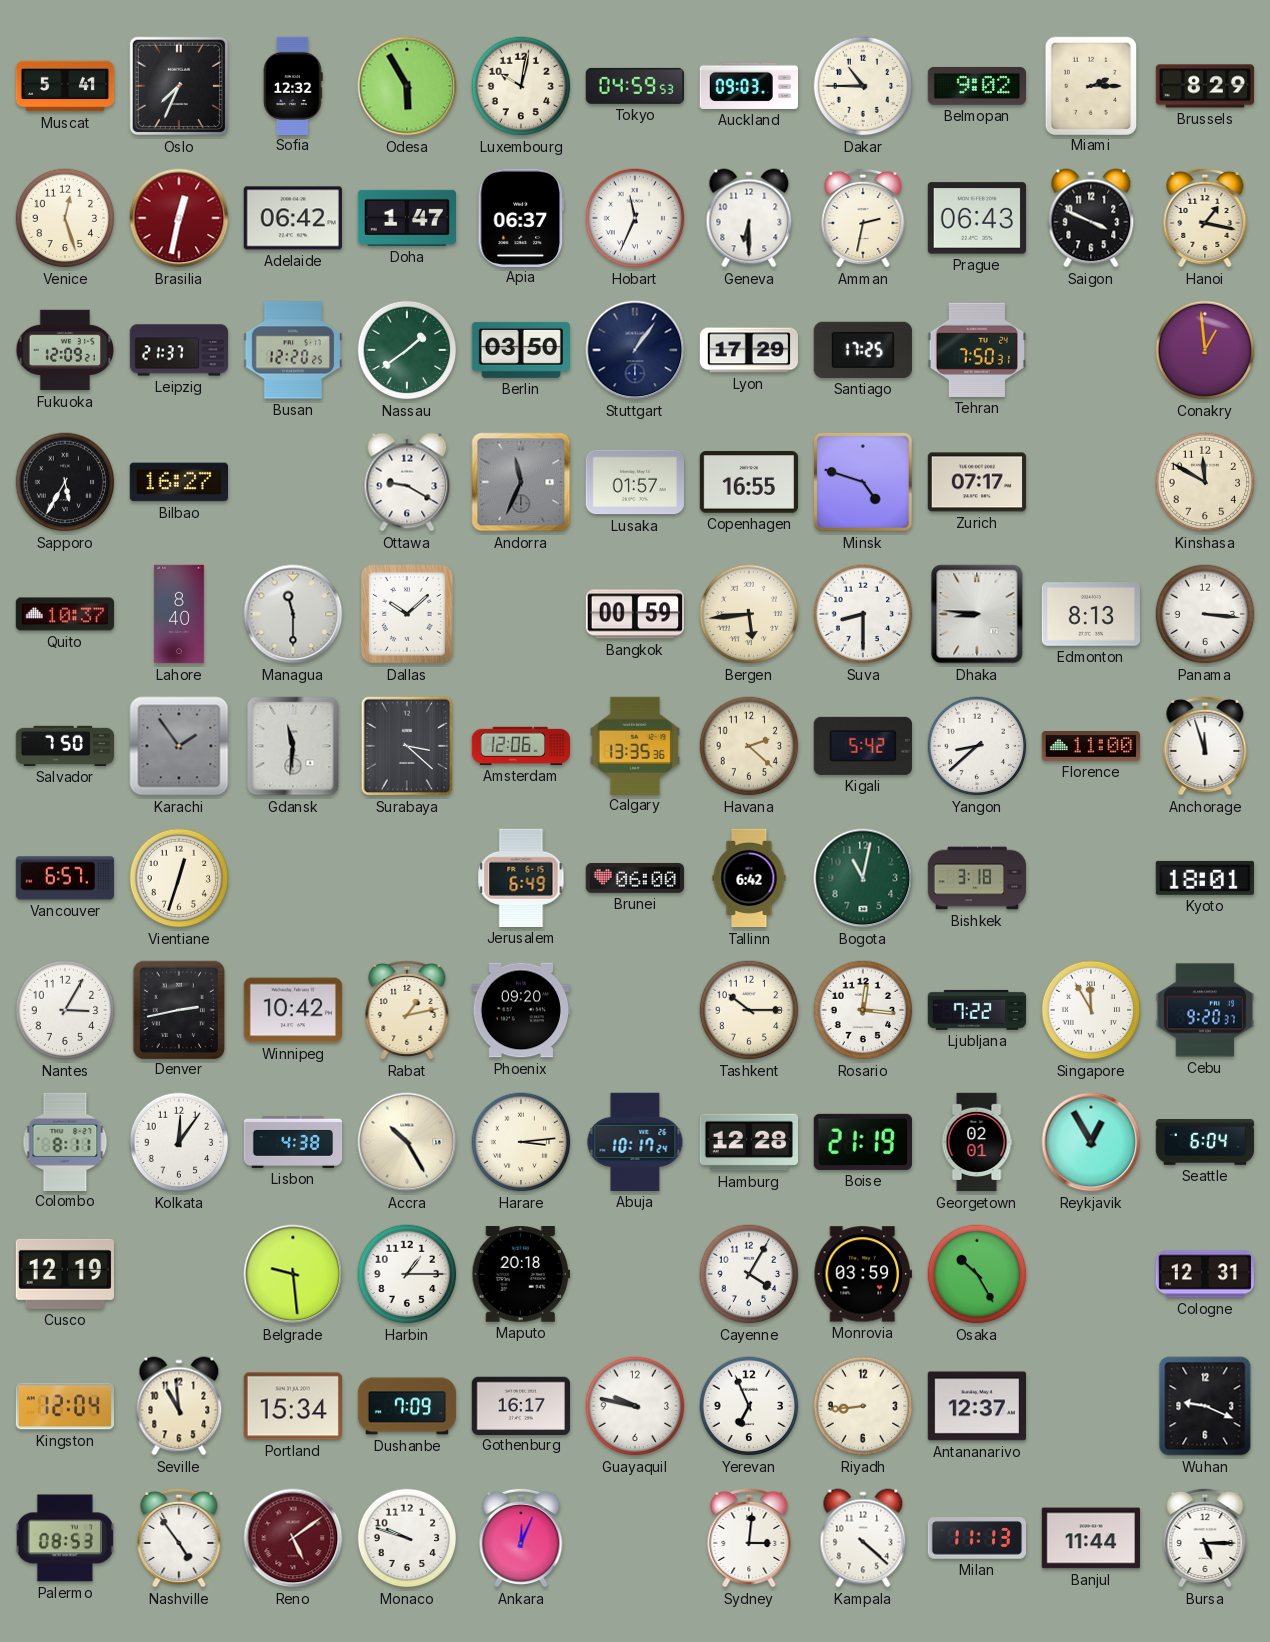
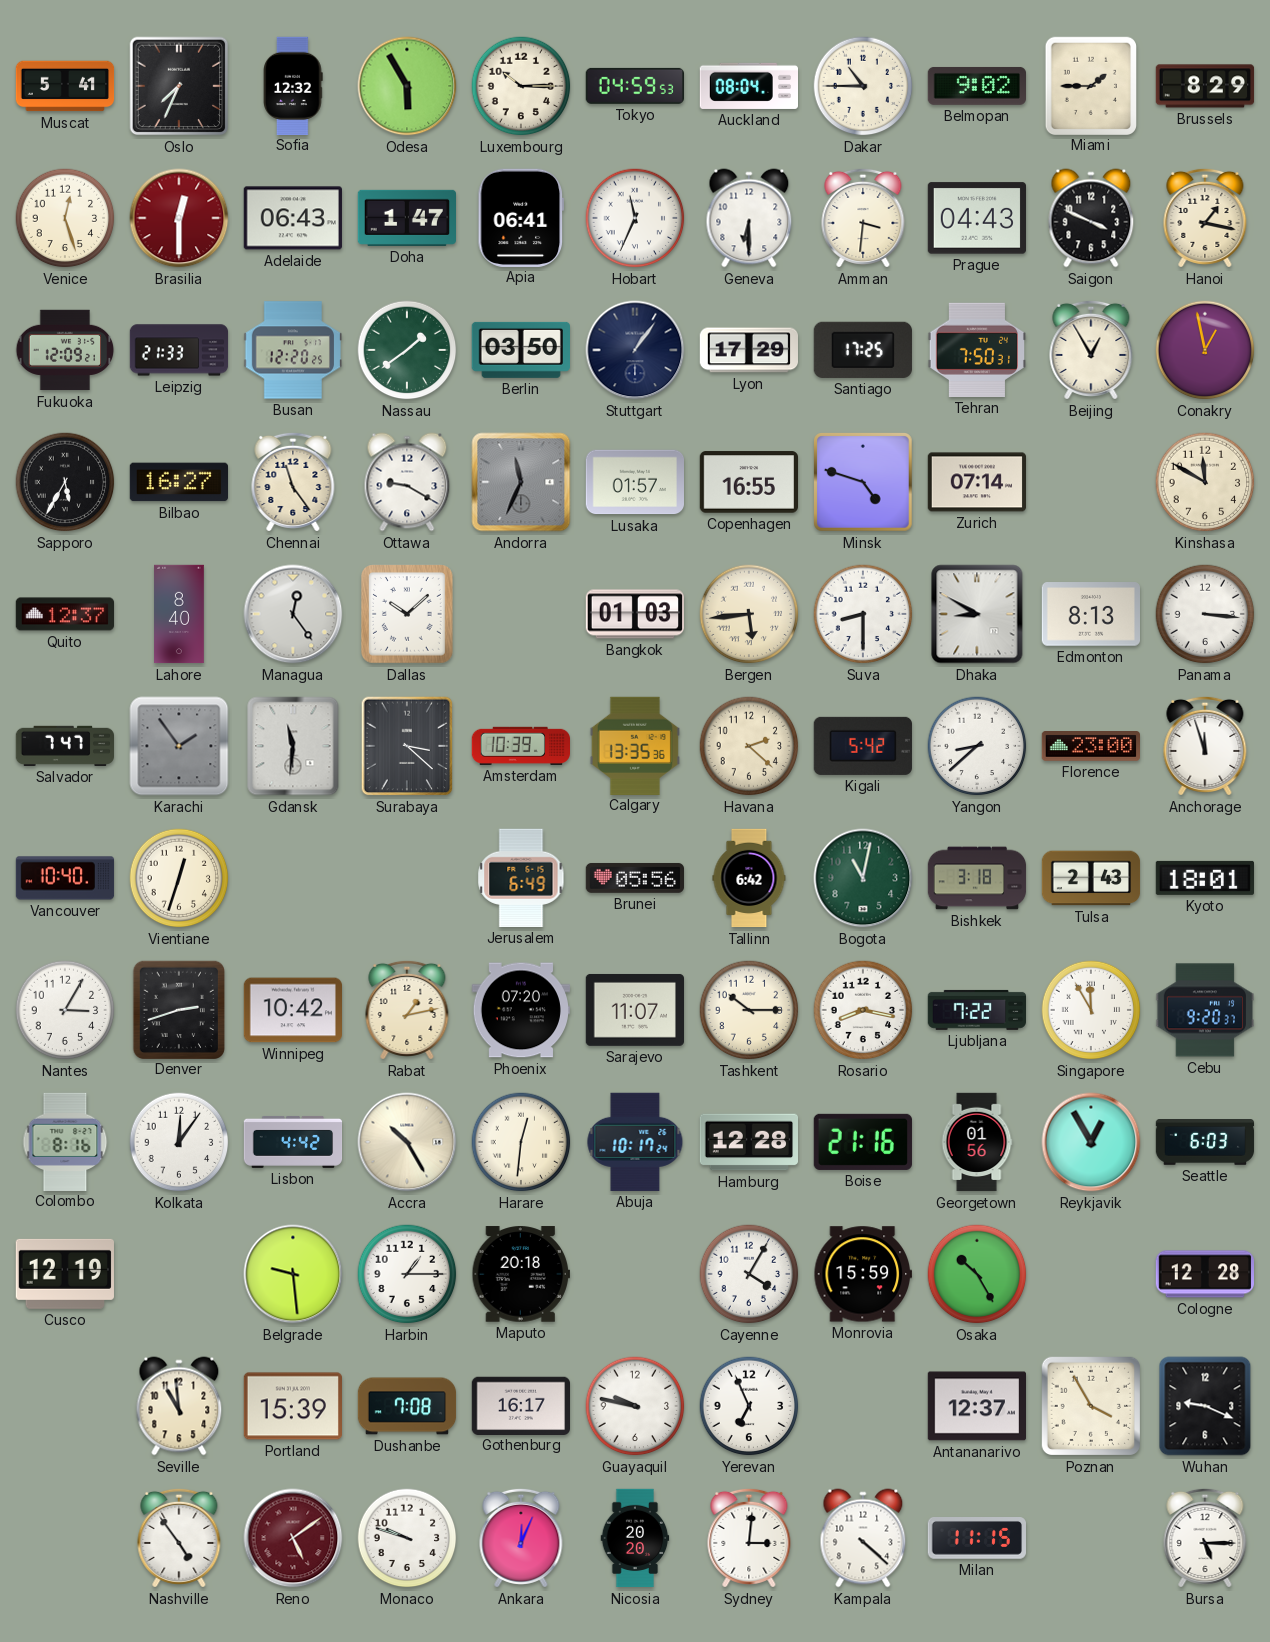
Luxembourg: 10:02 -> 10:15
Auckland: 09:03 -> 08:04
Miami: 2:15 -> 1:45
Brasilia: 12:32 -> 12:30
Adelaide: 06:42 -> 06:43
Apia: 06:37 -> 06:41
Amman: 2:32 -> 3:31
Prague: 06:43 -> 04:43
Leipzig: 21:37 -> 21:33
Beijing: none -> 12:55
Conakry: 12:59 -> 12:58
Chennai: none -> 11:24
Zurich: 07:17 -> 07:14
Quito: 10:37 -> 12:37
Managua: 11:30 -> 12:24
Bangkok: 00:59 -> 01:03
Dhaka: 8:46 -> 8:50
Salvador: 7:50 -> 7:47
Amsterdam: 12:06 -> 10:39
Florence: 11:00 -> 23:00
Vancouver: 6:57 -> 10:40
Brunei: 06:00 -> 05:56
Tulsa: none -> 2:43
Denver: 2:43 -> 2:42
Phoenix: 09:20 -> 07:20
Sarajevo: none -> 11:07
Rosario: 12:16 -> 8:17
Colombo: 8:11 -> 8:16
Lisbon: 4:38 -> 4:42
Harare: 3:14 -> 12:31
Boise: 21:19 -> 21:16
Georgetown: 02:01 -> 01:56
Seattle: 6:04 -> 6:03
Monrovia: 03:59 -> 15:59
Cologne: 12:31 -> 12:28
Kingston: 12:04 -> none
Portland: 15:34 -> 15:39
Dushanbe: 7:09 -> 7:08
Riyadh: 8:44 -> none
Poznan: none -> 3:55
Palermo: 08:53 -> none
Nicosia: none -> 20:20
Milan: 11:13 -> 11:15
Banjul: 11:44 -> none
